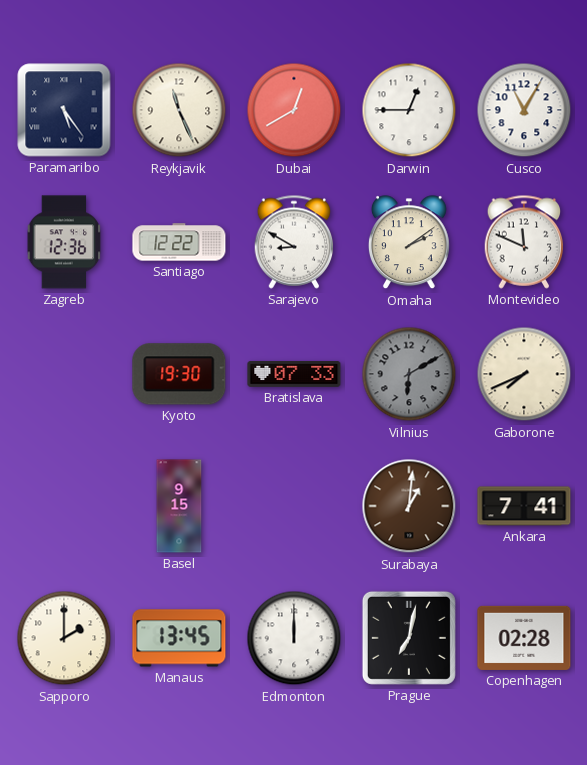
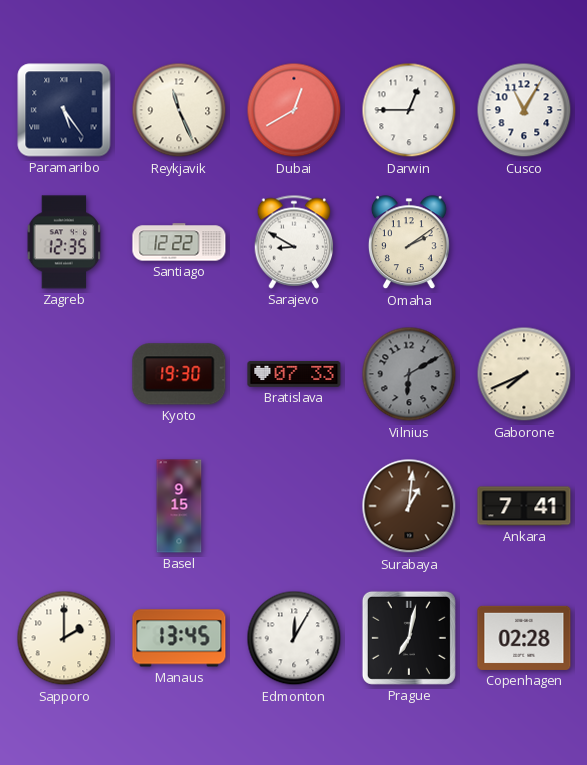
Zagreb: 12:36 -> 12:35
Montevideo: 11:49 -> none
Edmonton: 12:00 -> 12:05
